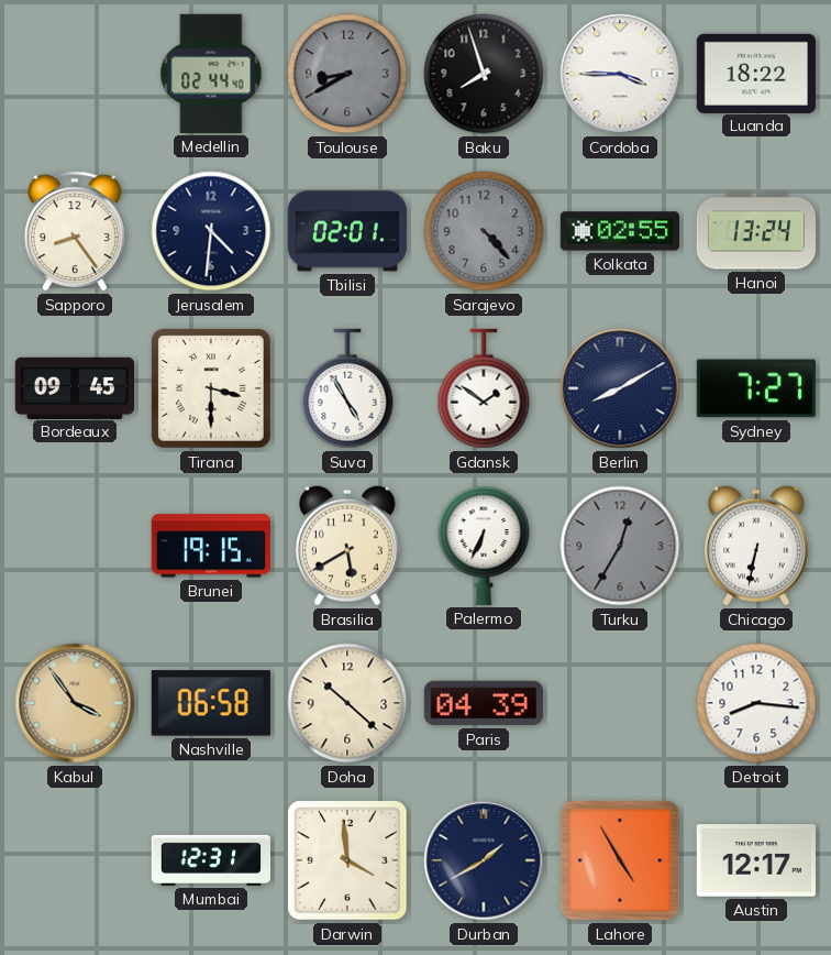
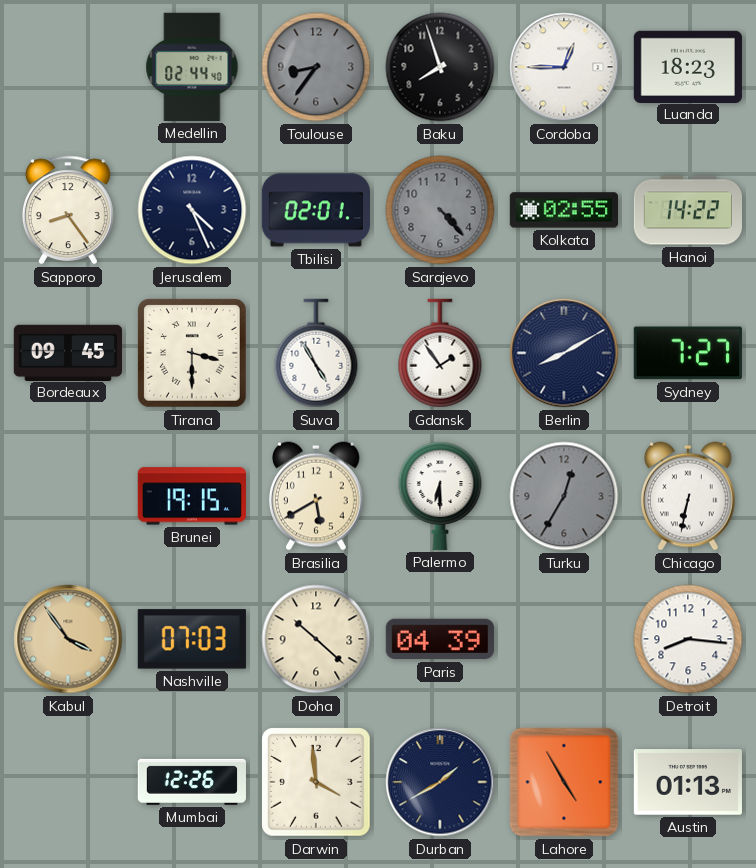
Toulouse: 8:40 -> 8:36
Cordoba: 3:45 -> 12:45
Luanda: 18:22 -> 18:23
Jerusalem: 4:31 -> 4:26
Hanoi: 13:24 -> 14:22
Gdansk: 1:51 -> 1:54
Palermo: 6:34 -> 6:30
Nashville: 06:58 -> 07:03
Mumbai: 12:31 -> 12:26
Austin: 12:17 -> 01:13
